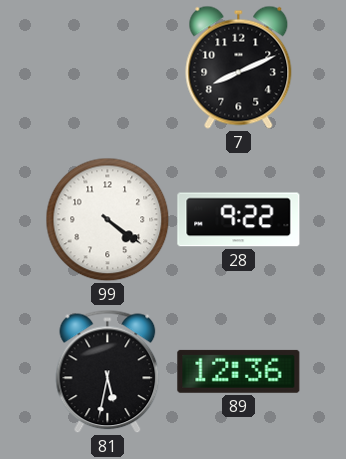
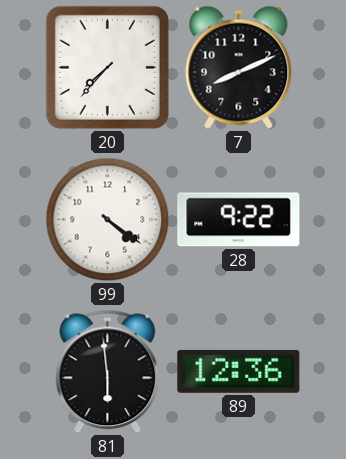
20: none -> 7:37
81: 5:32 -> 5:59
